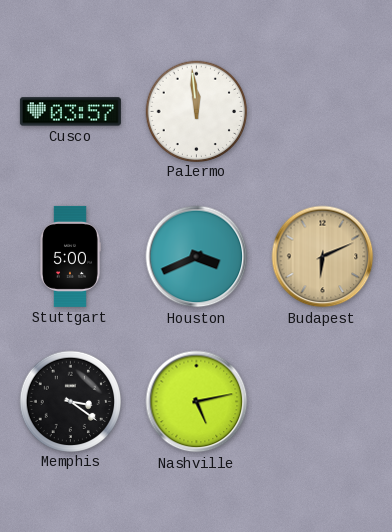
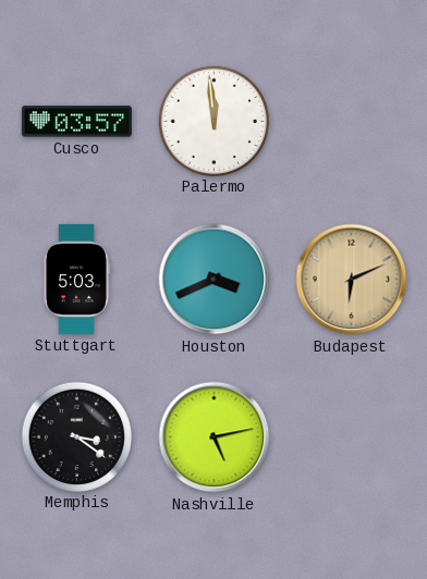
Stuttgart: 5:00 -> 5:03
